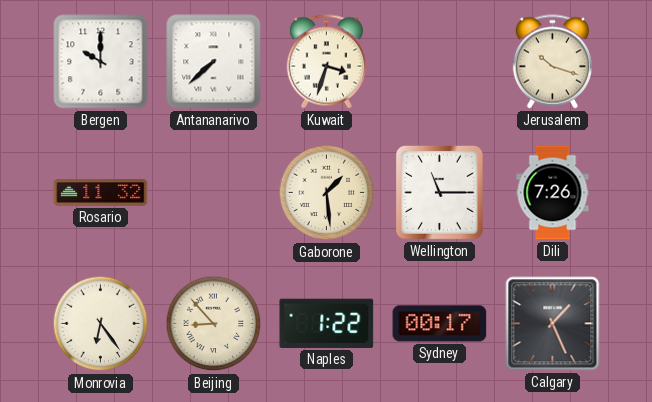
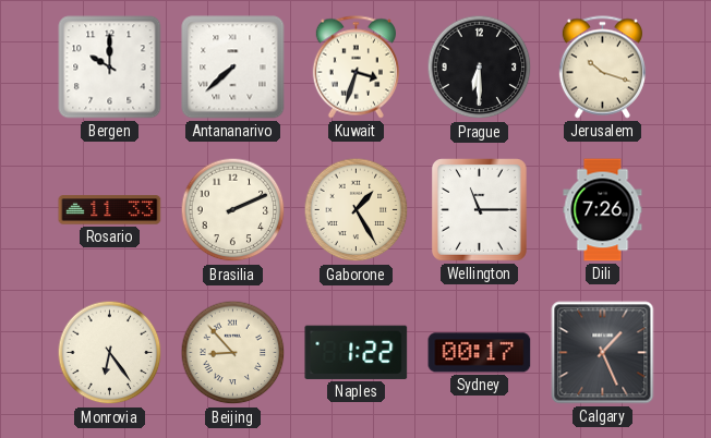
Prague: none -> 6:30
Rosario: 11:32 -> 11:33
Brasilia: none -> 2:11
Gaborone: 1:29 -> 1:25
